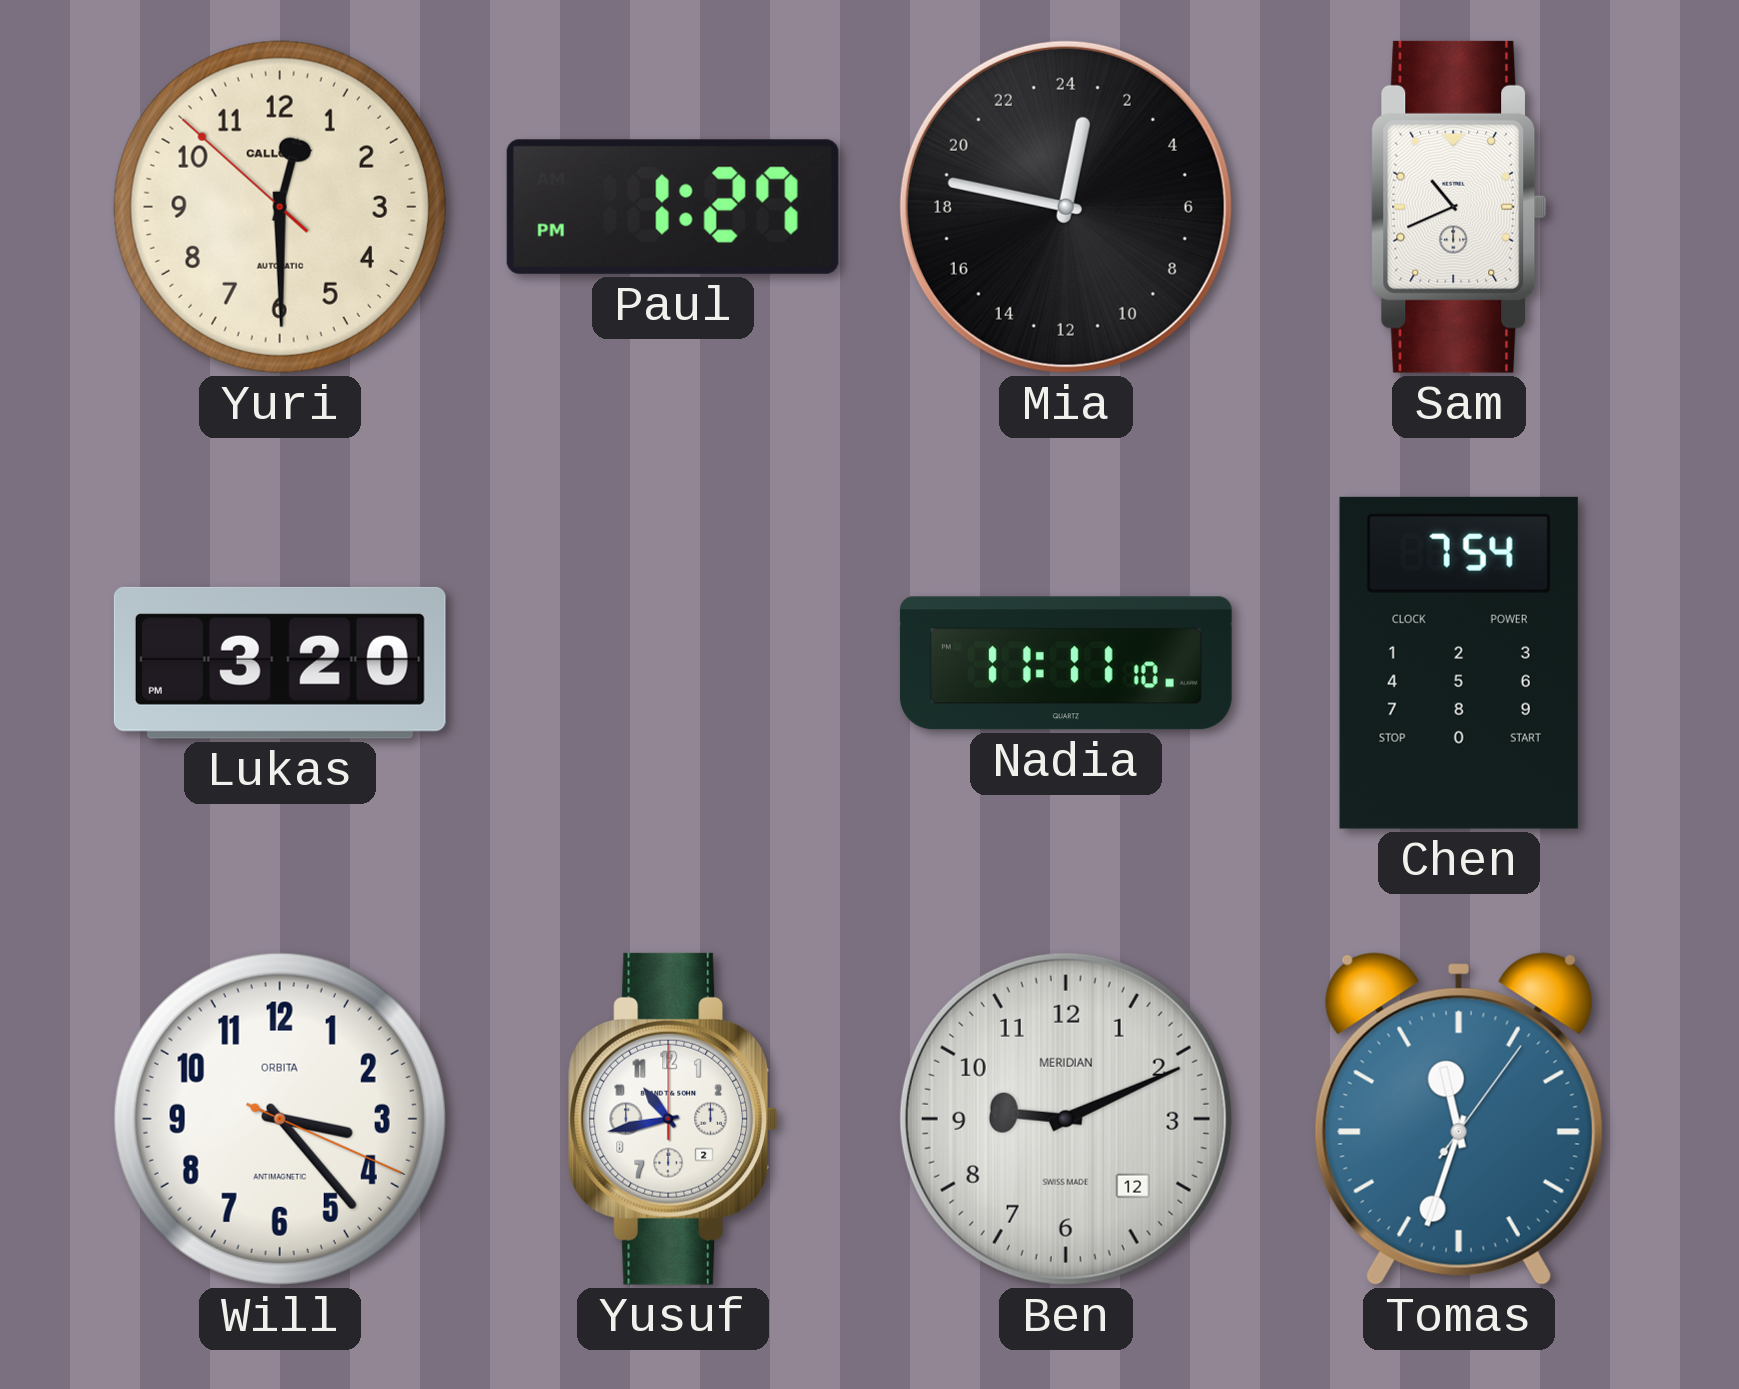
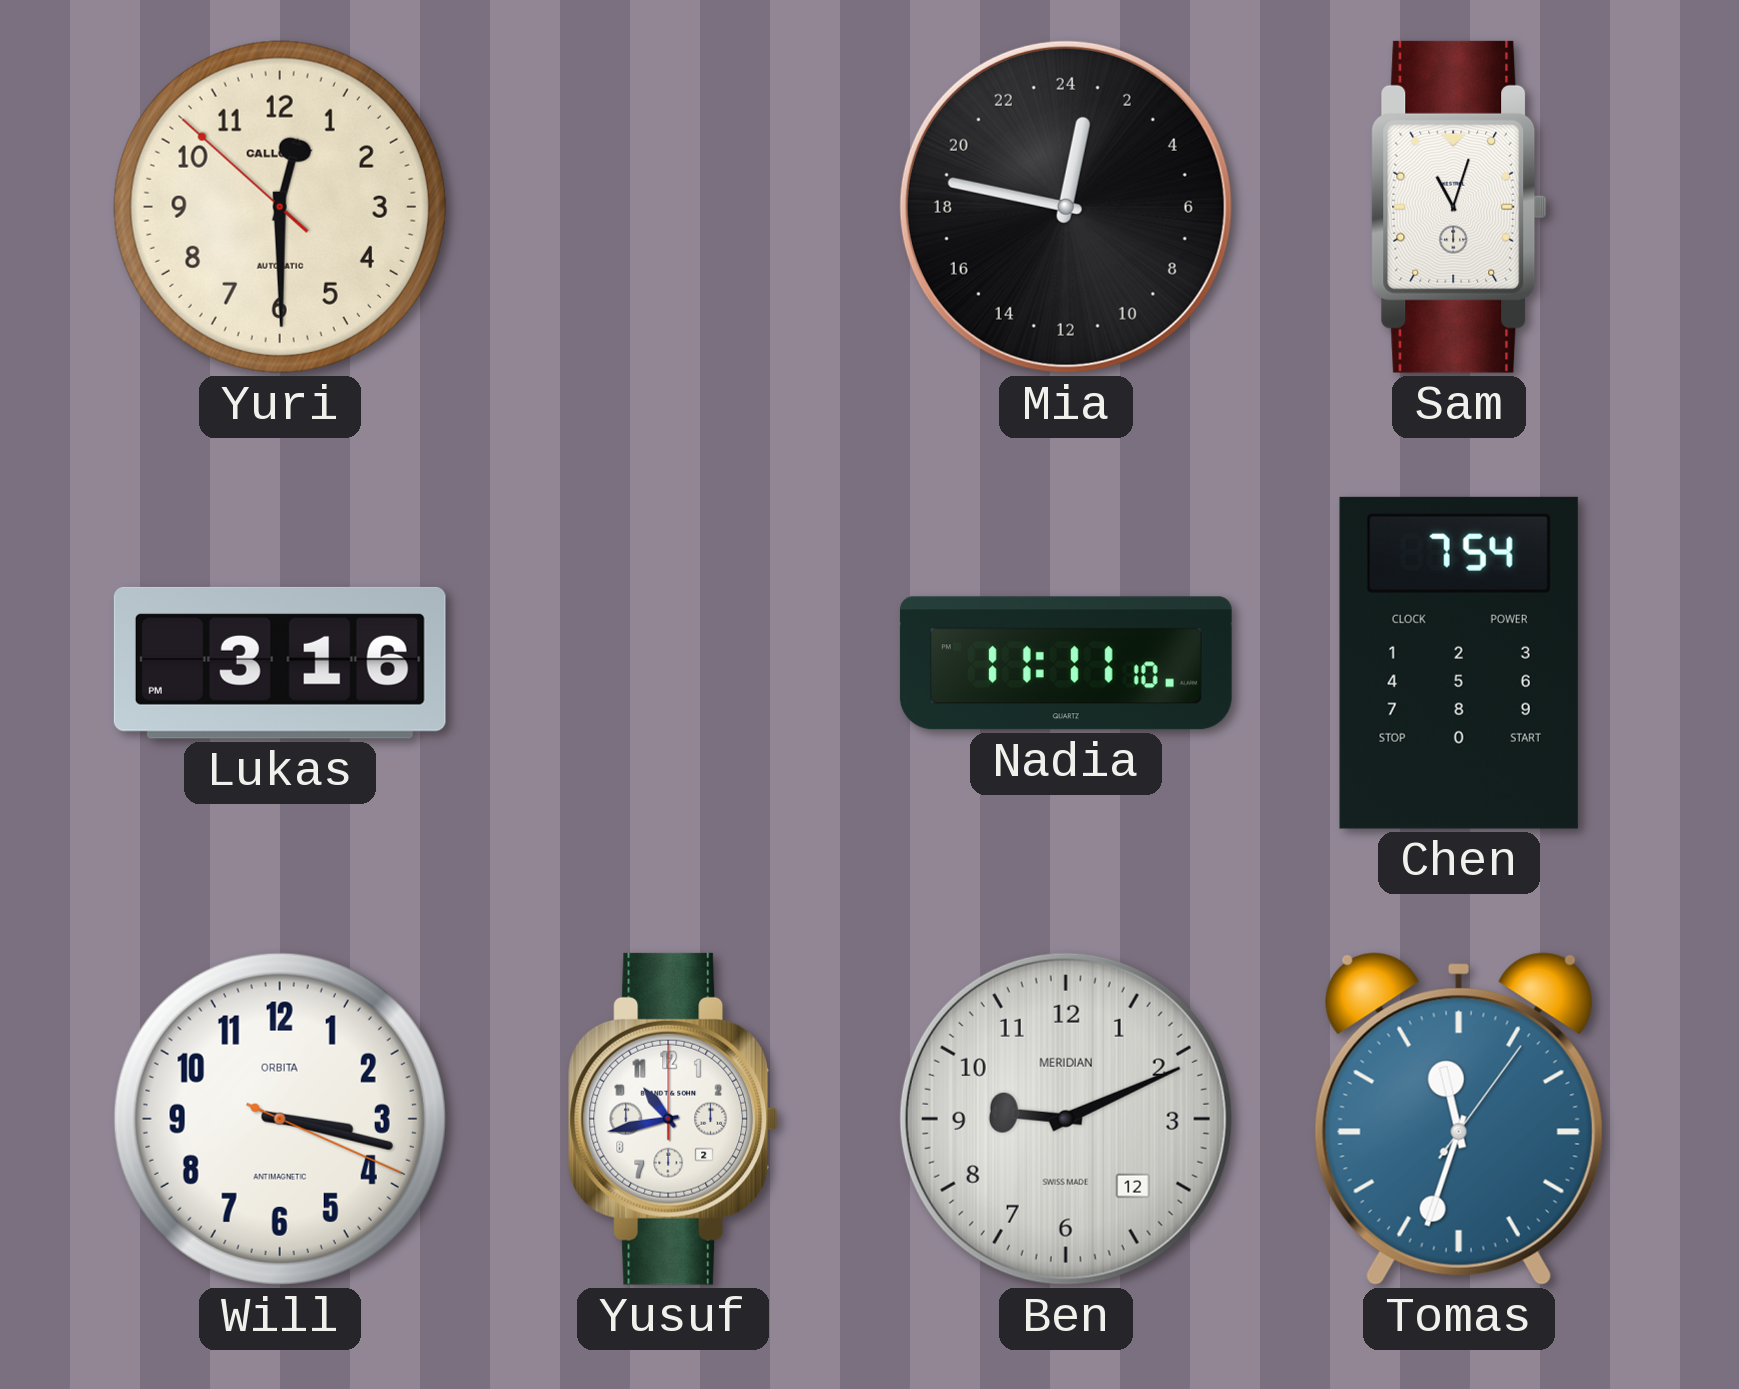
Paul: 1:27 -> none
Sam: 10:41 -> 11:03
Lukas: 3:20 -> 3:16
Will: 3:23 -> 3:17
